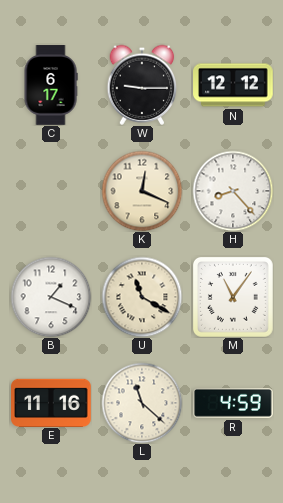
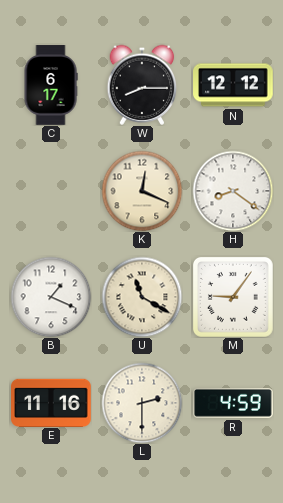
W: 9:15 -> 8:15
H: 8:23 -> 8:21
M: 11:06 -> 9:06
L: 11:22 -> 2:30
